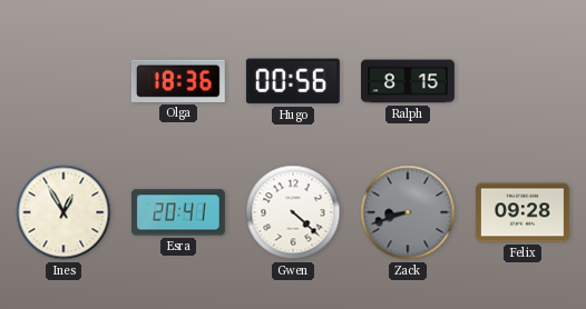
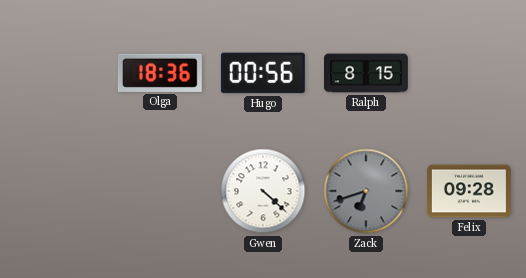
Ines: 12:55 -> none
Esra: 20:41 -> none
Zack: 8:42 -> 6:42
